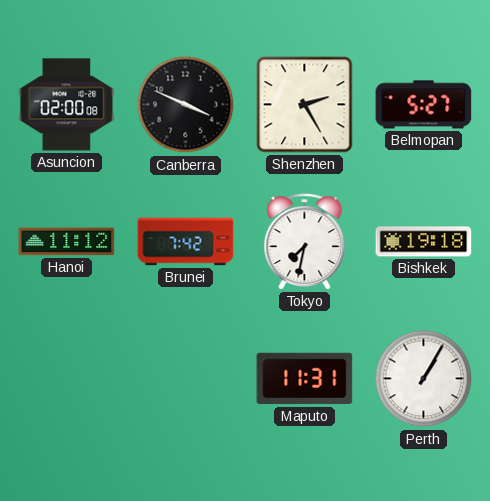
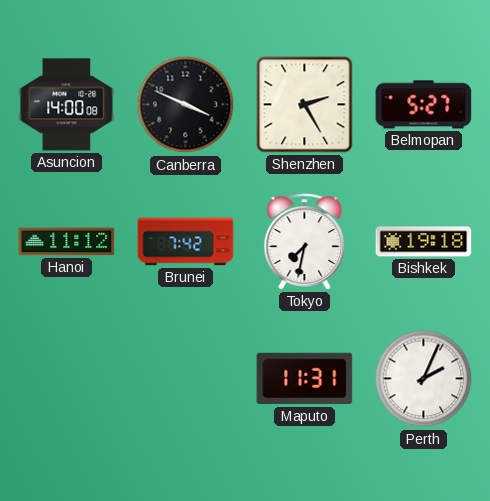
Asuncion: 02:00 -> 14:00
Perth: 1:05 -> 2:04
